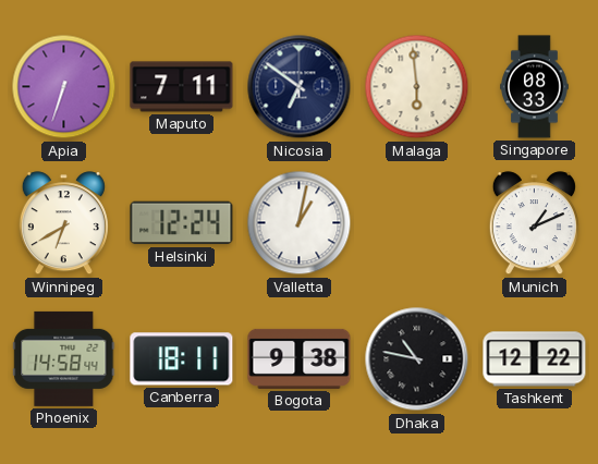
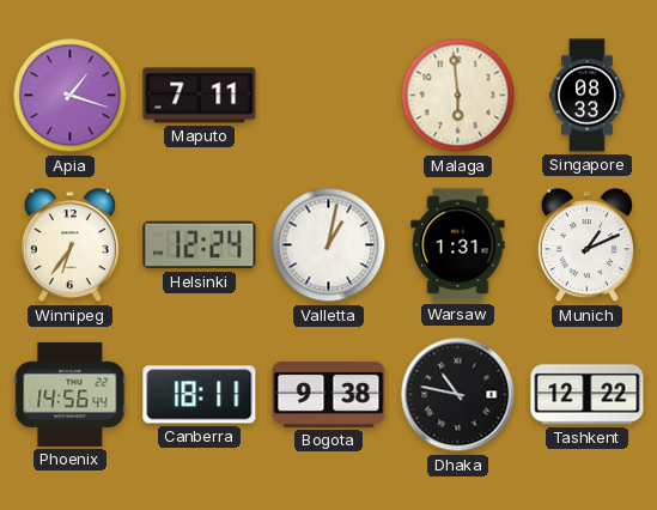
Apia: 6:33 -> 1:18
Nicosia: 6:51 -> none
Winnipeg: 6:40 -> 6:36
Warsaw: none -> 1:31
Phoenix: 14:58 -> 14:56
